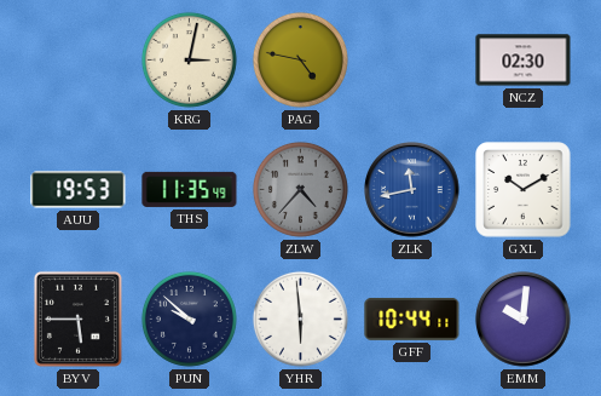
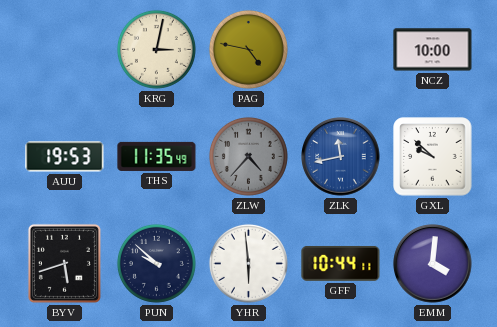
NCZ: 02:30 -> 10:00
GXL: 10:10 -> 9:52
BYV: 5:45 -> 5:42
EMM: 10:01 -> 4:01
